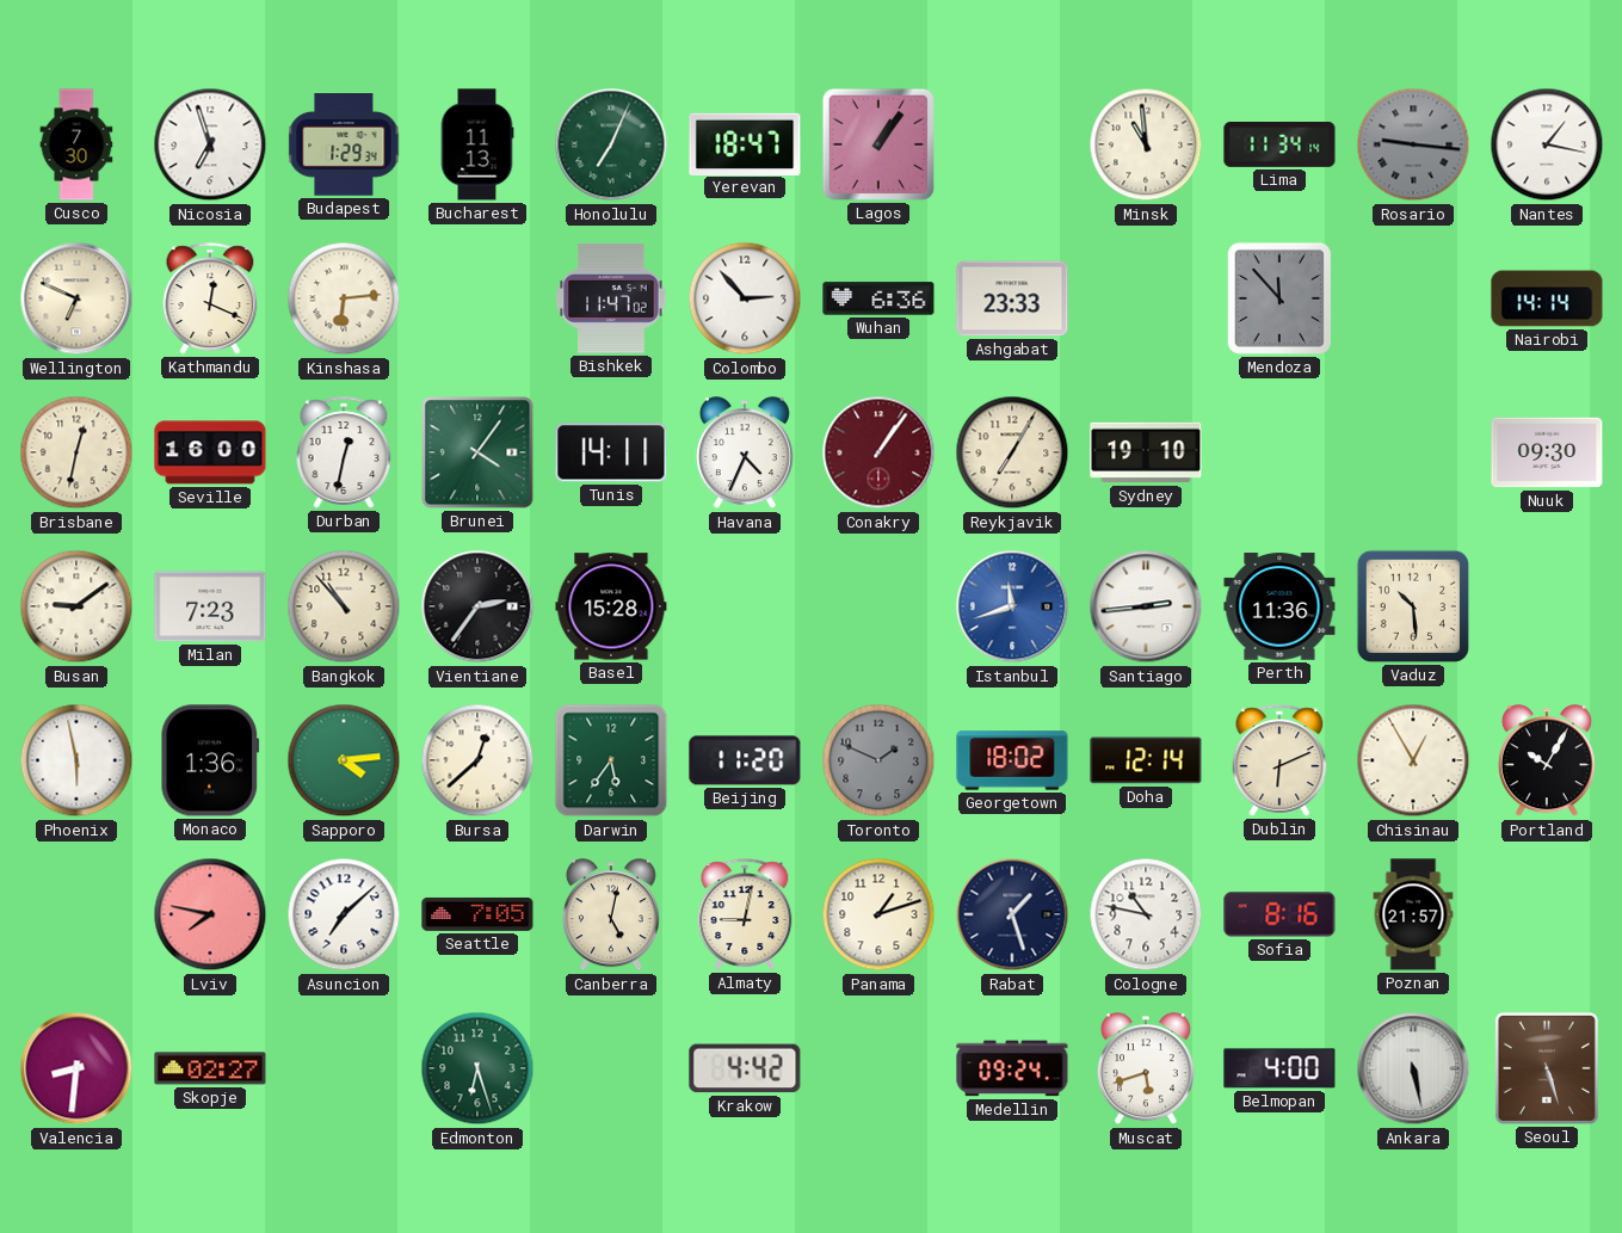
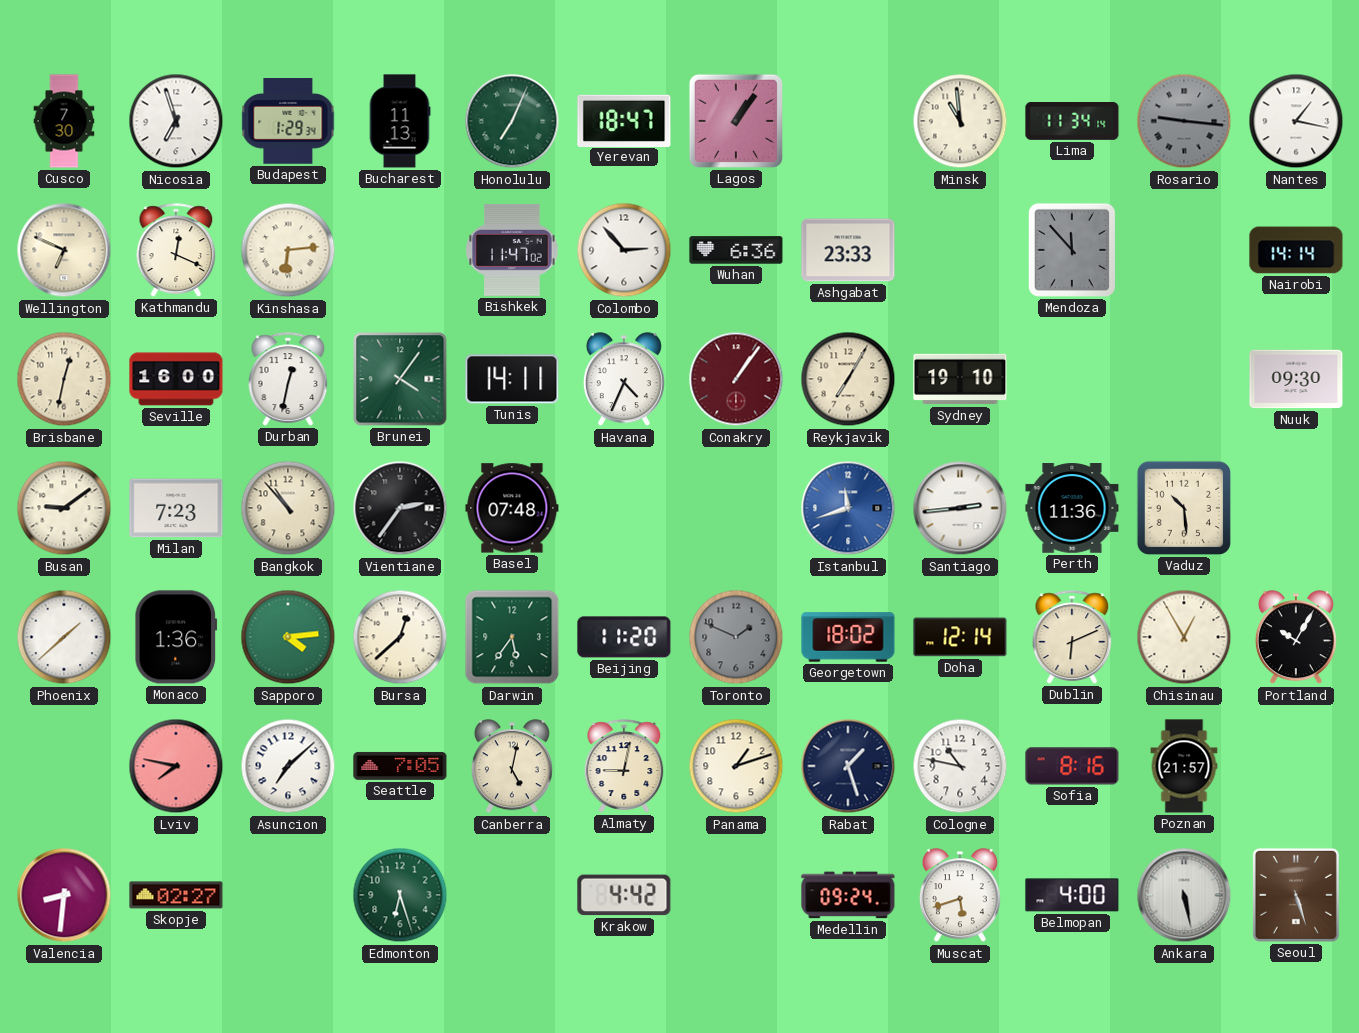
Basel: 15:28 -> 07:48
Phoenix: 5:58 -> 1:38
